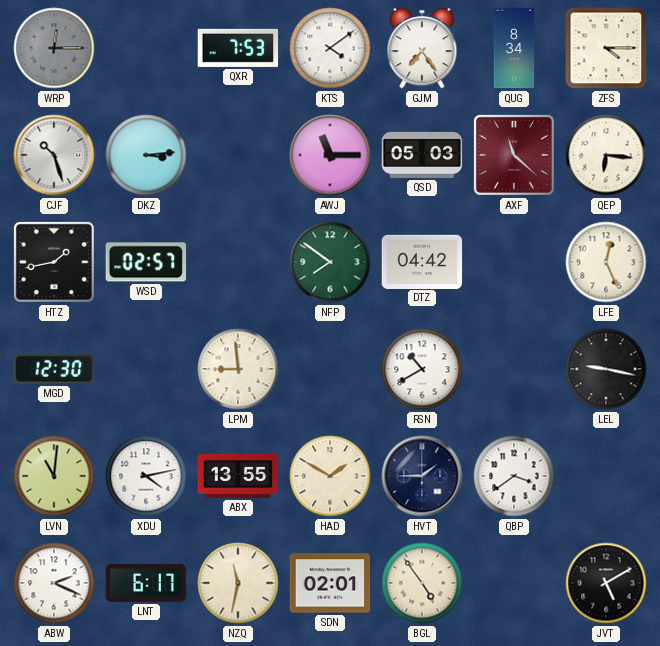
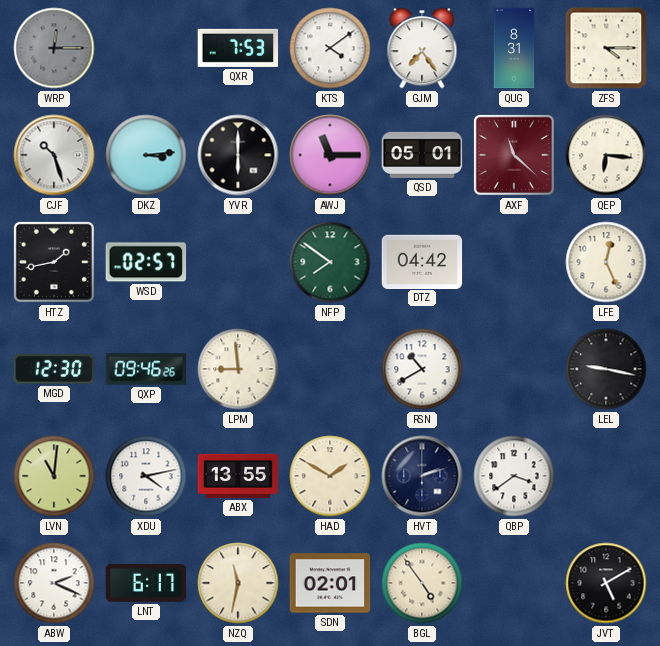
QUG: 8:34 -> 8:31
YVR: none -> 6:00
QSD: 05:03 -> 05:01
QXP: none -> 09:46
HVT: 1:45 -> 2:12
